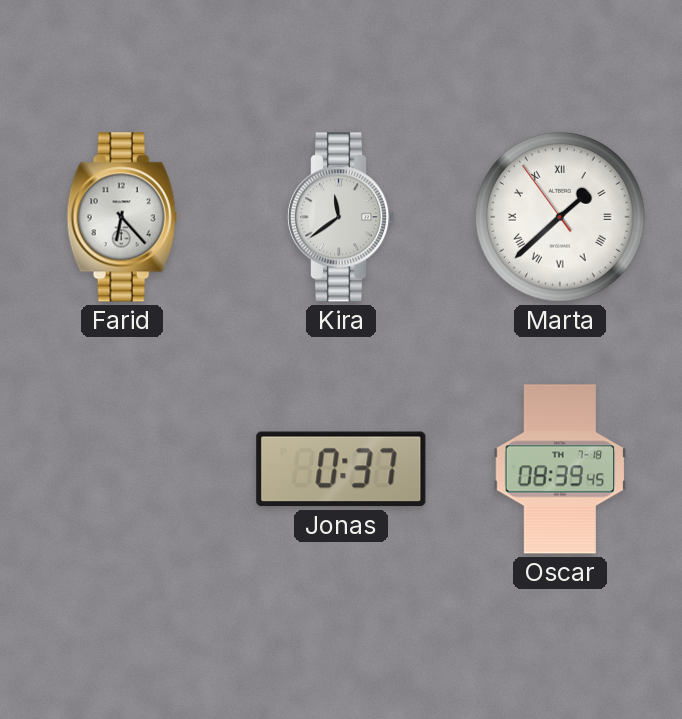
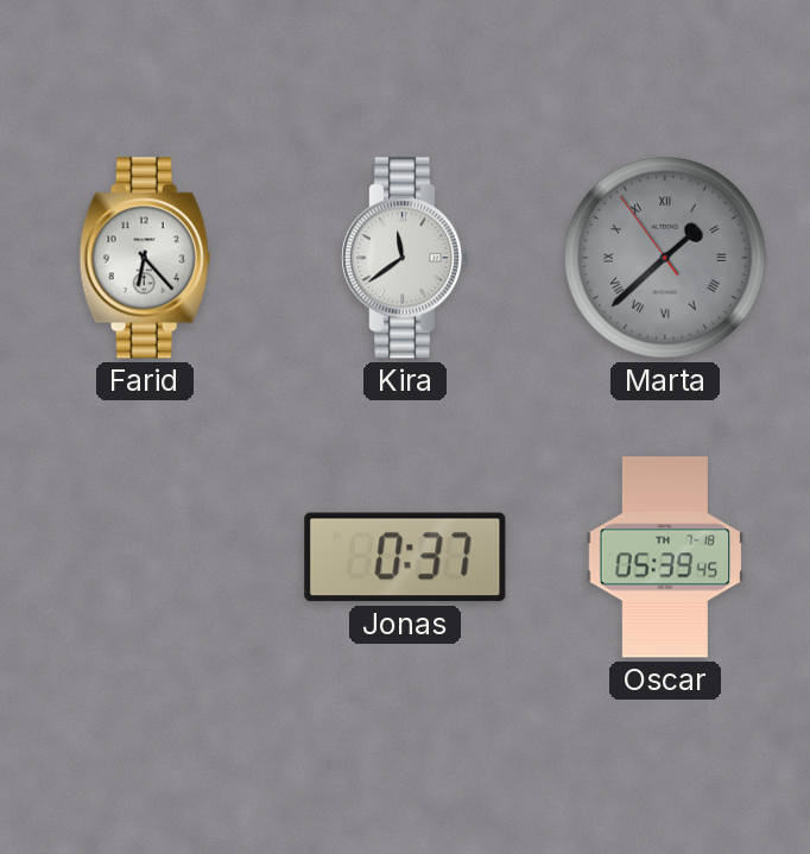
Marta dial: white -> grey
Oscar: 08:39 -> 05:39
